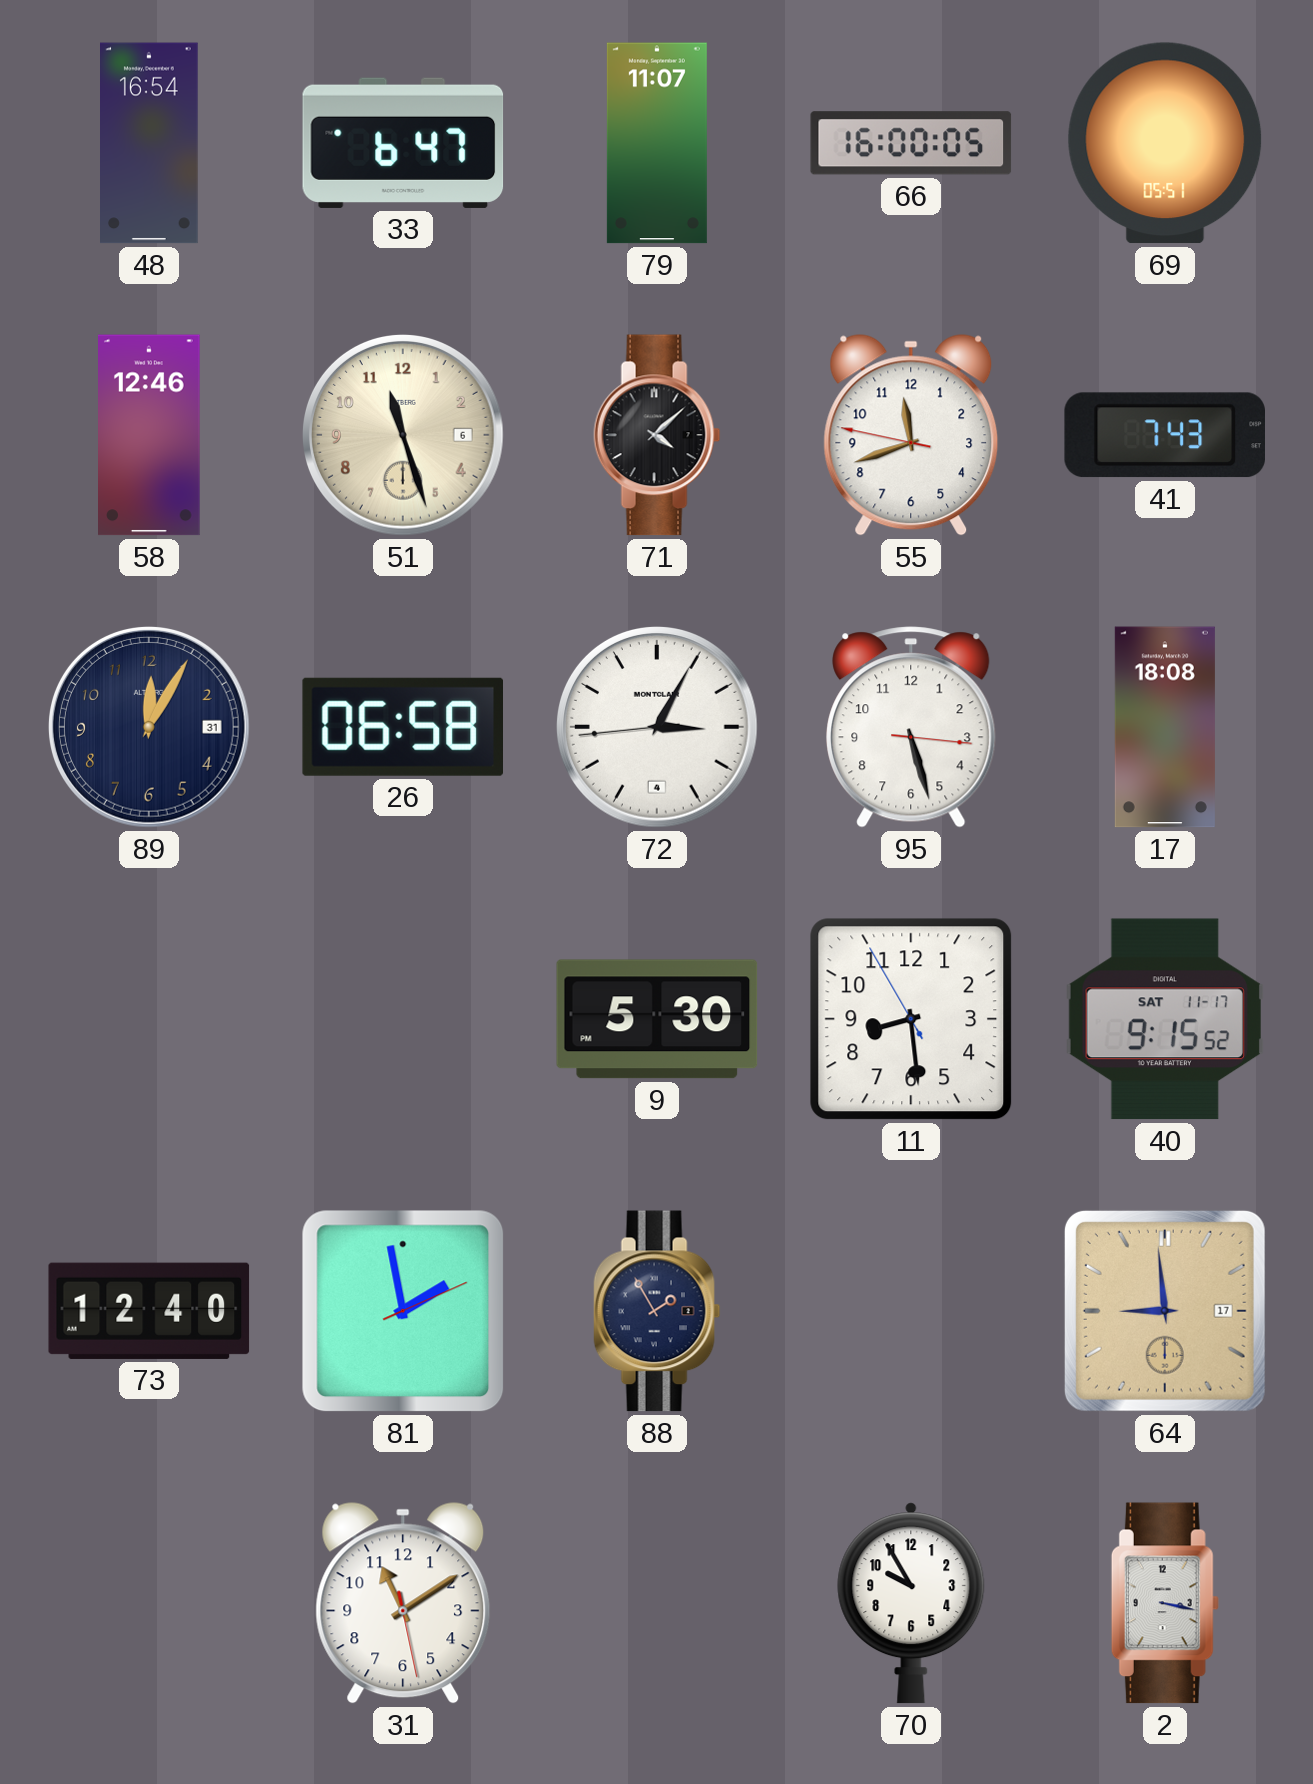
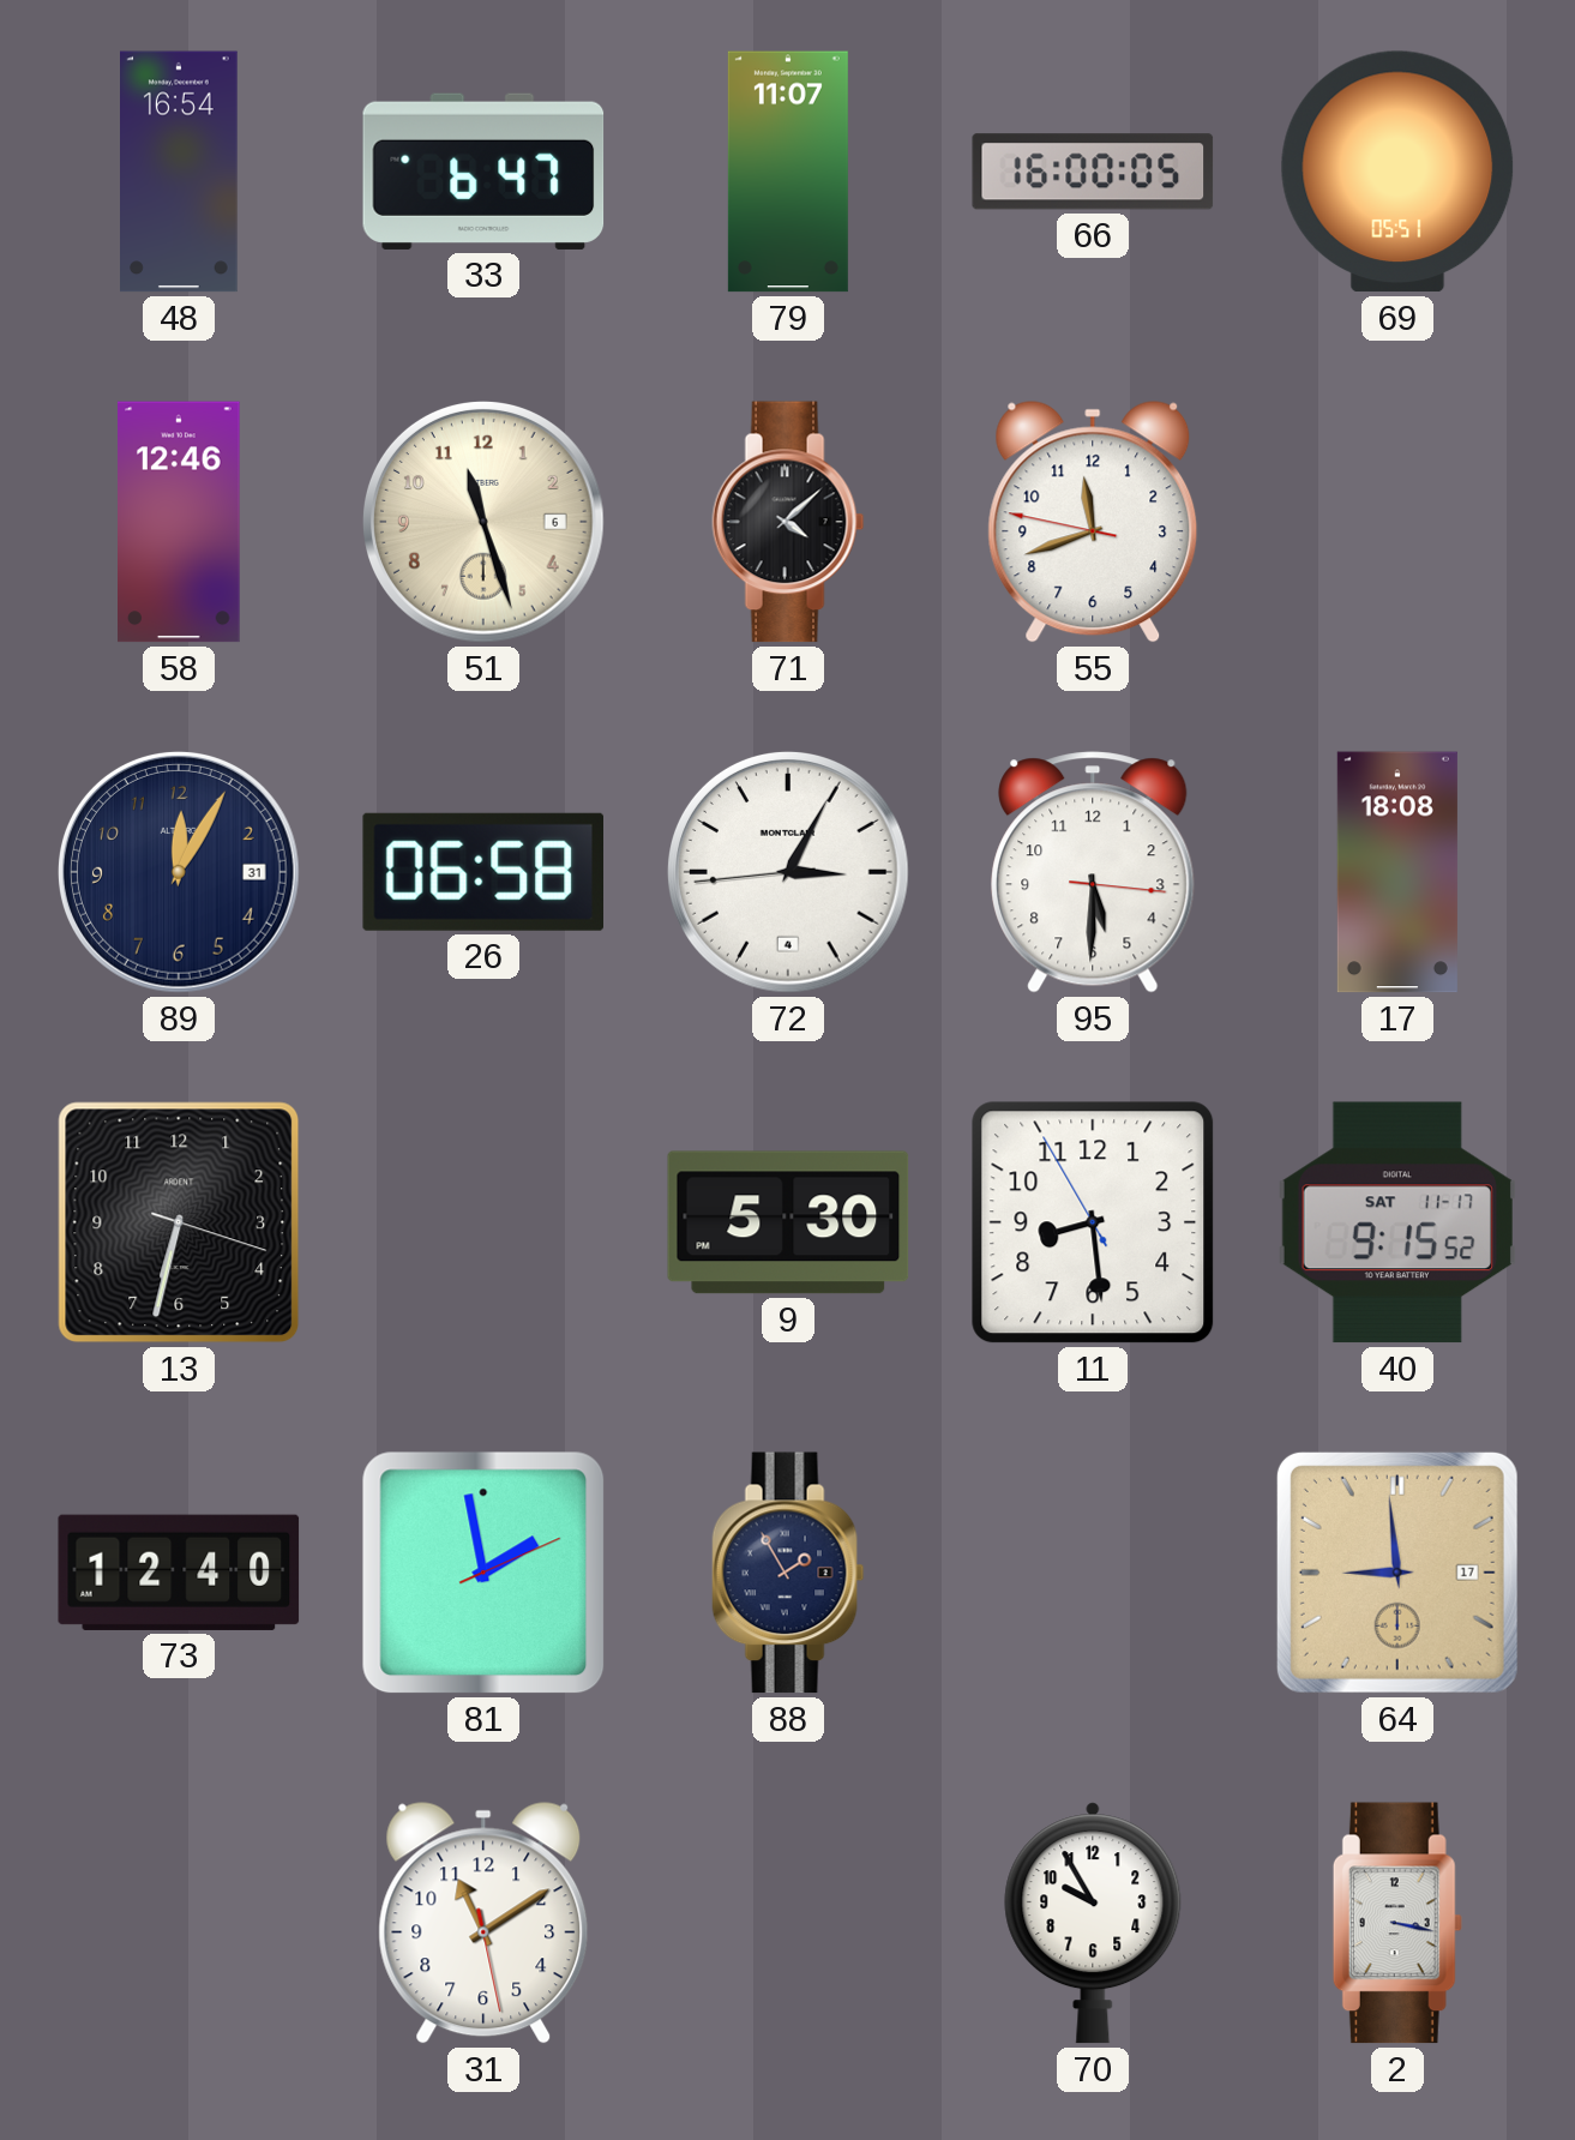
41: 7:43 -> none
95: 5:27 -> 5:30
13: none -> 6:32
